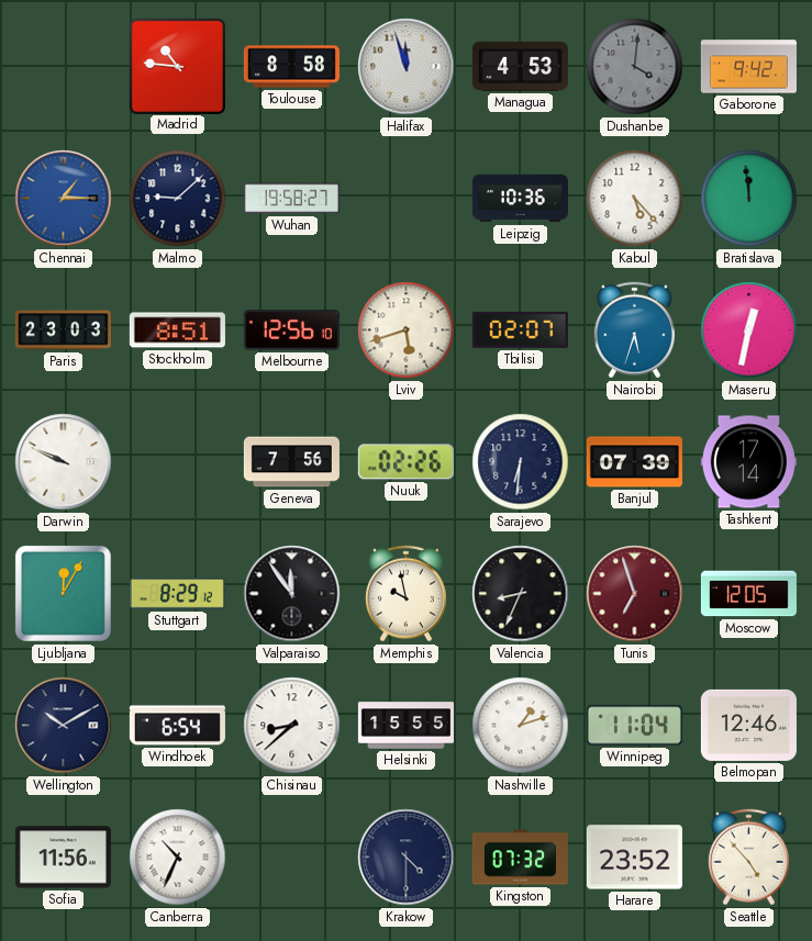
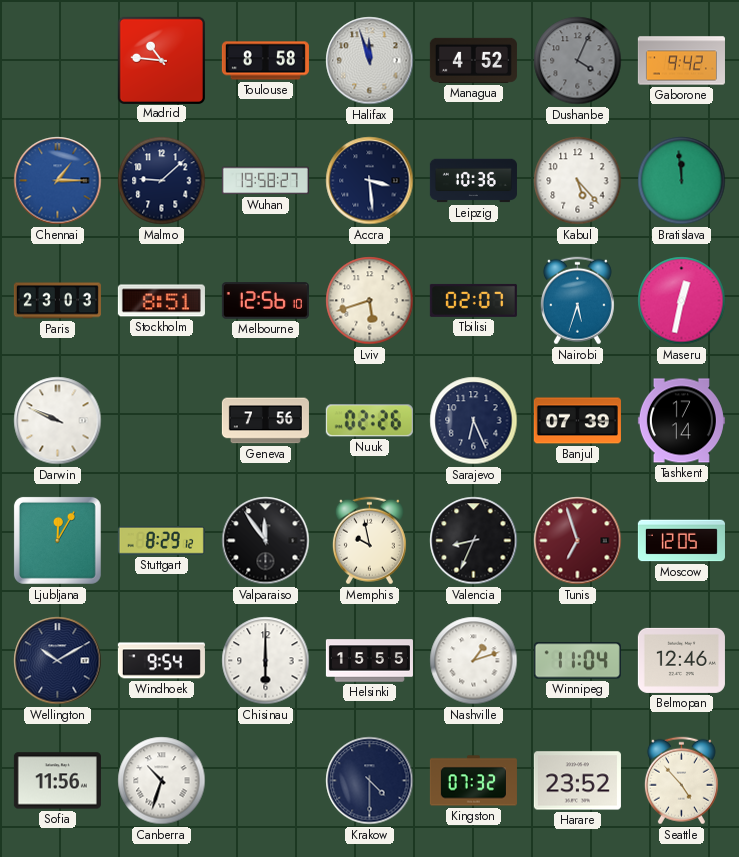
Managua: 4:53 -> 4:52
Dushanbe: 4:01 -> 4:04
Accra: none -> 3:29
Sarajevo: 6:31 -> 6:26
Windhoek: 6:54 -> 9:54
Chisinau: 8:38 -> 6:00
Canberra: 10:34 -> 10:33
